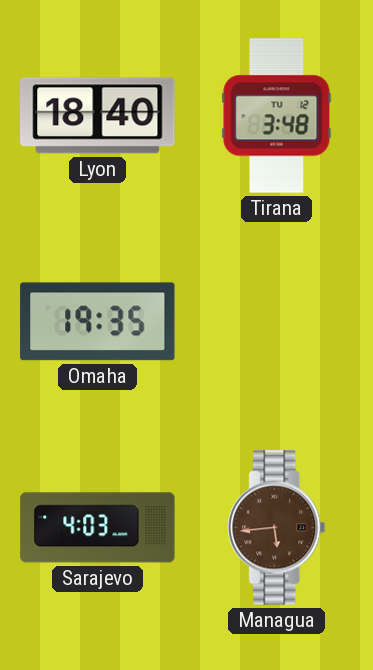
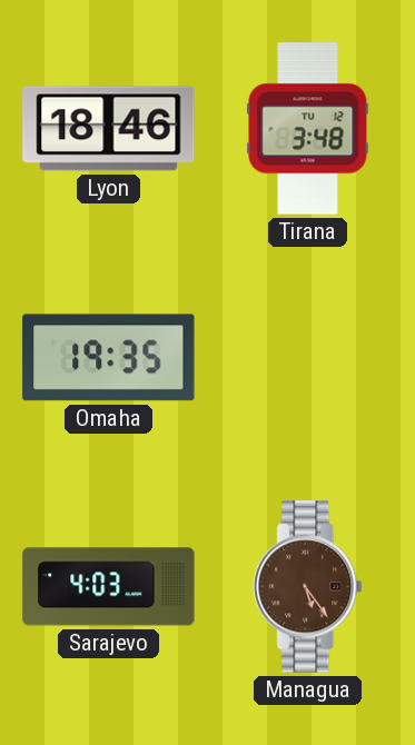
Lyon: 18:40 -> 18:46
Managua: 5:44 -> 5:24
